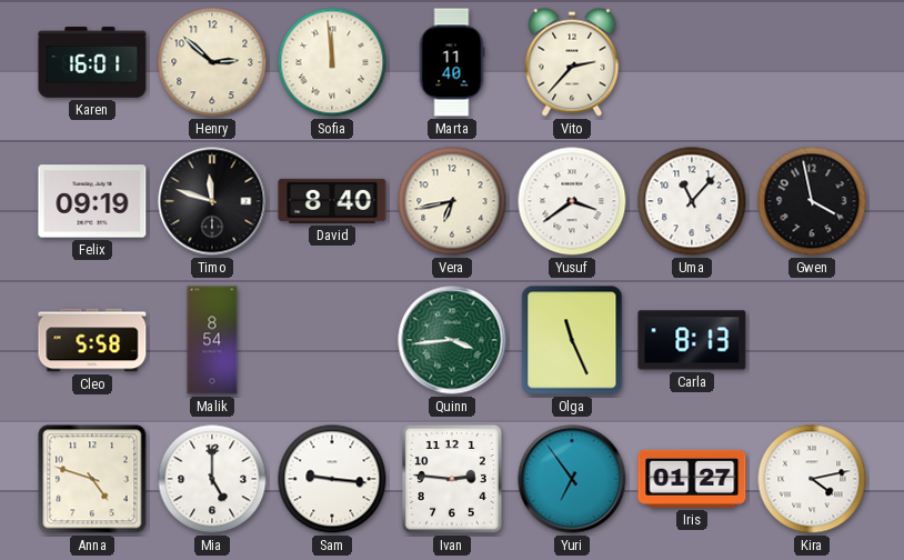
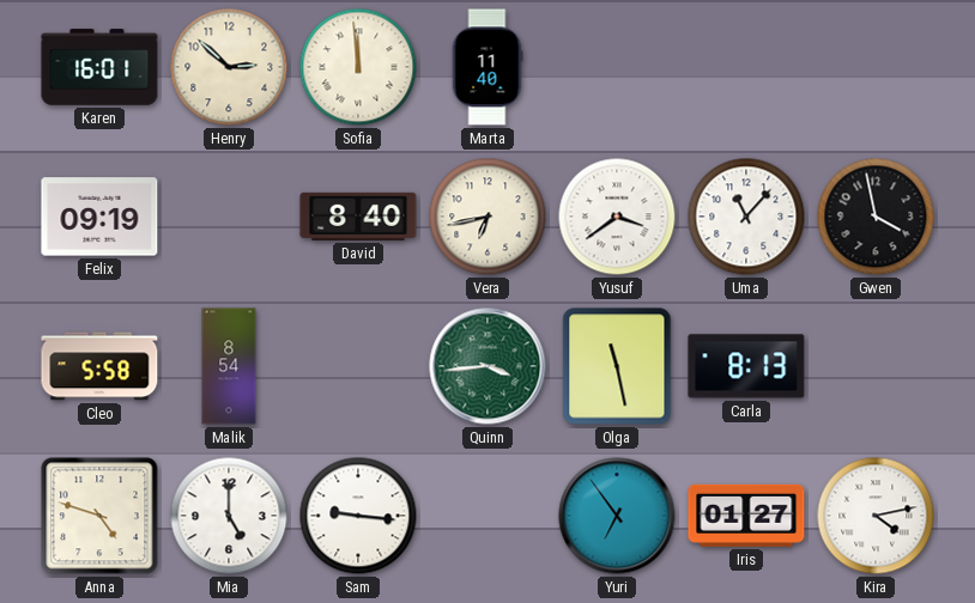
Vito: 2:37 -> none
Timo: 11:48 -> none
Olga: 11:26 -> 11:28
Ivan: 2:46 -> none
